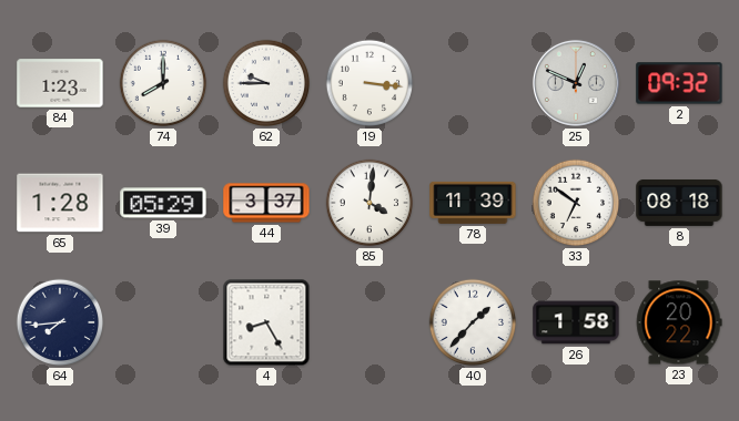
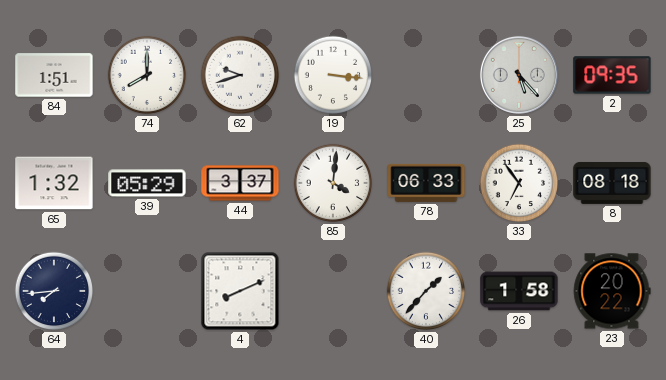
84: 1:23 -> 1:51
62: 9:45 -> 9:42
25: 12:49 -> 5:23
2: 09:32 -> 09:35
65: 1:28 -> 1:32
78: 11:39 -> 06:33
33: 6:51 -> 6:54
4: 8:25 -> 8:11
